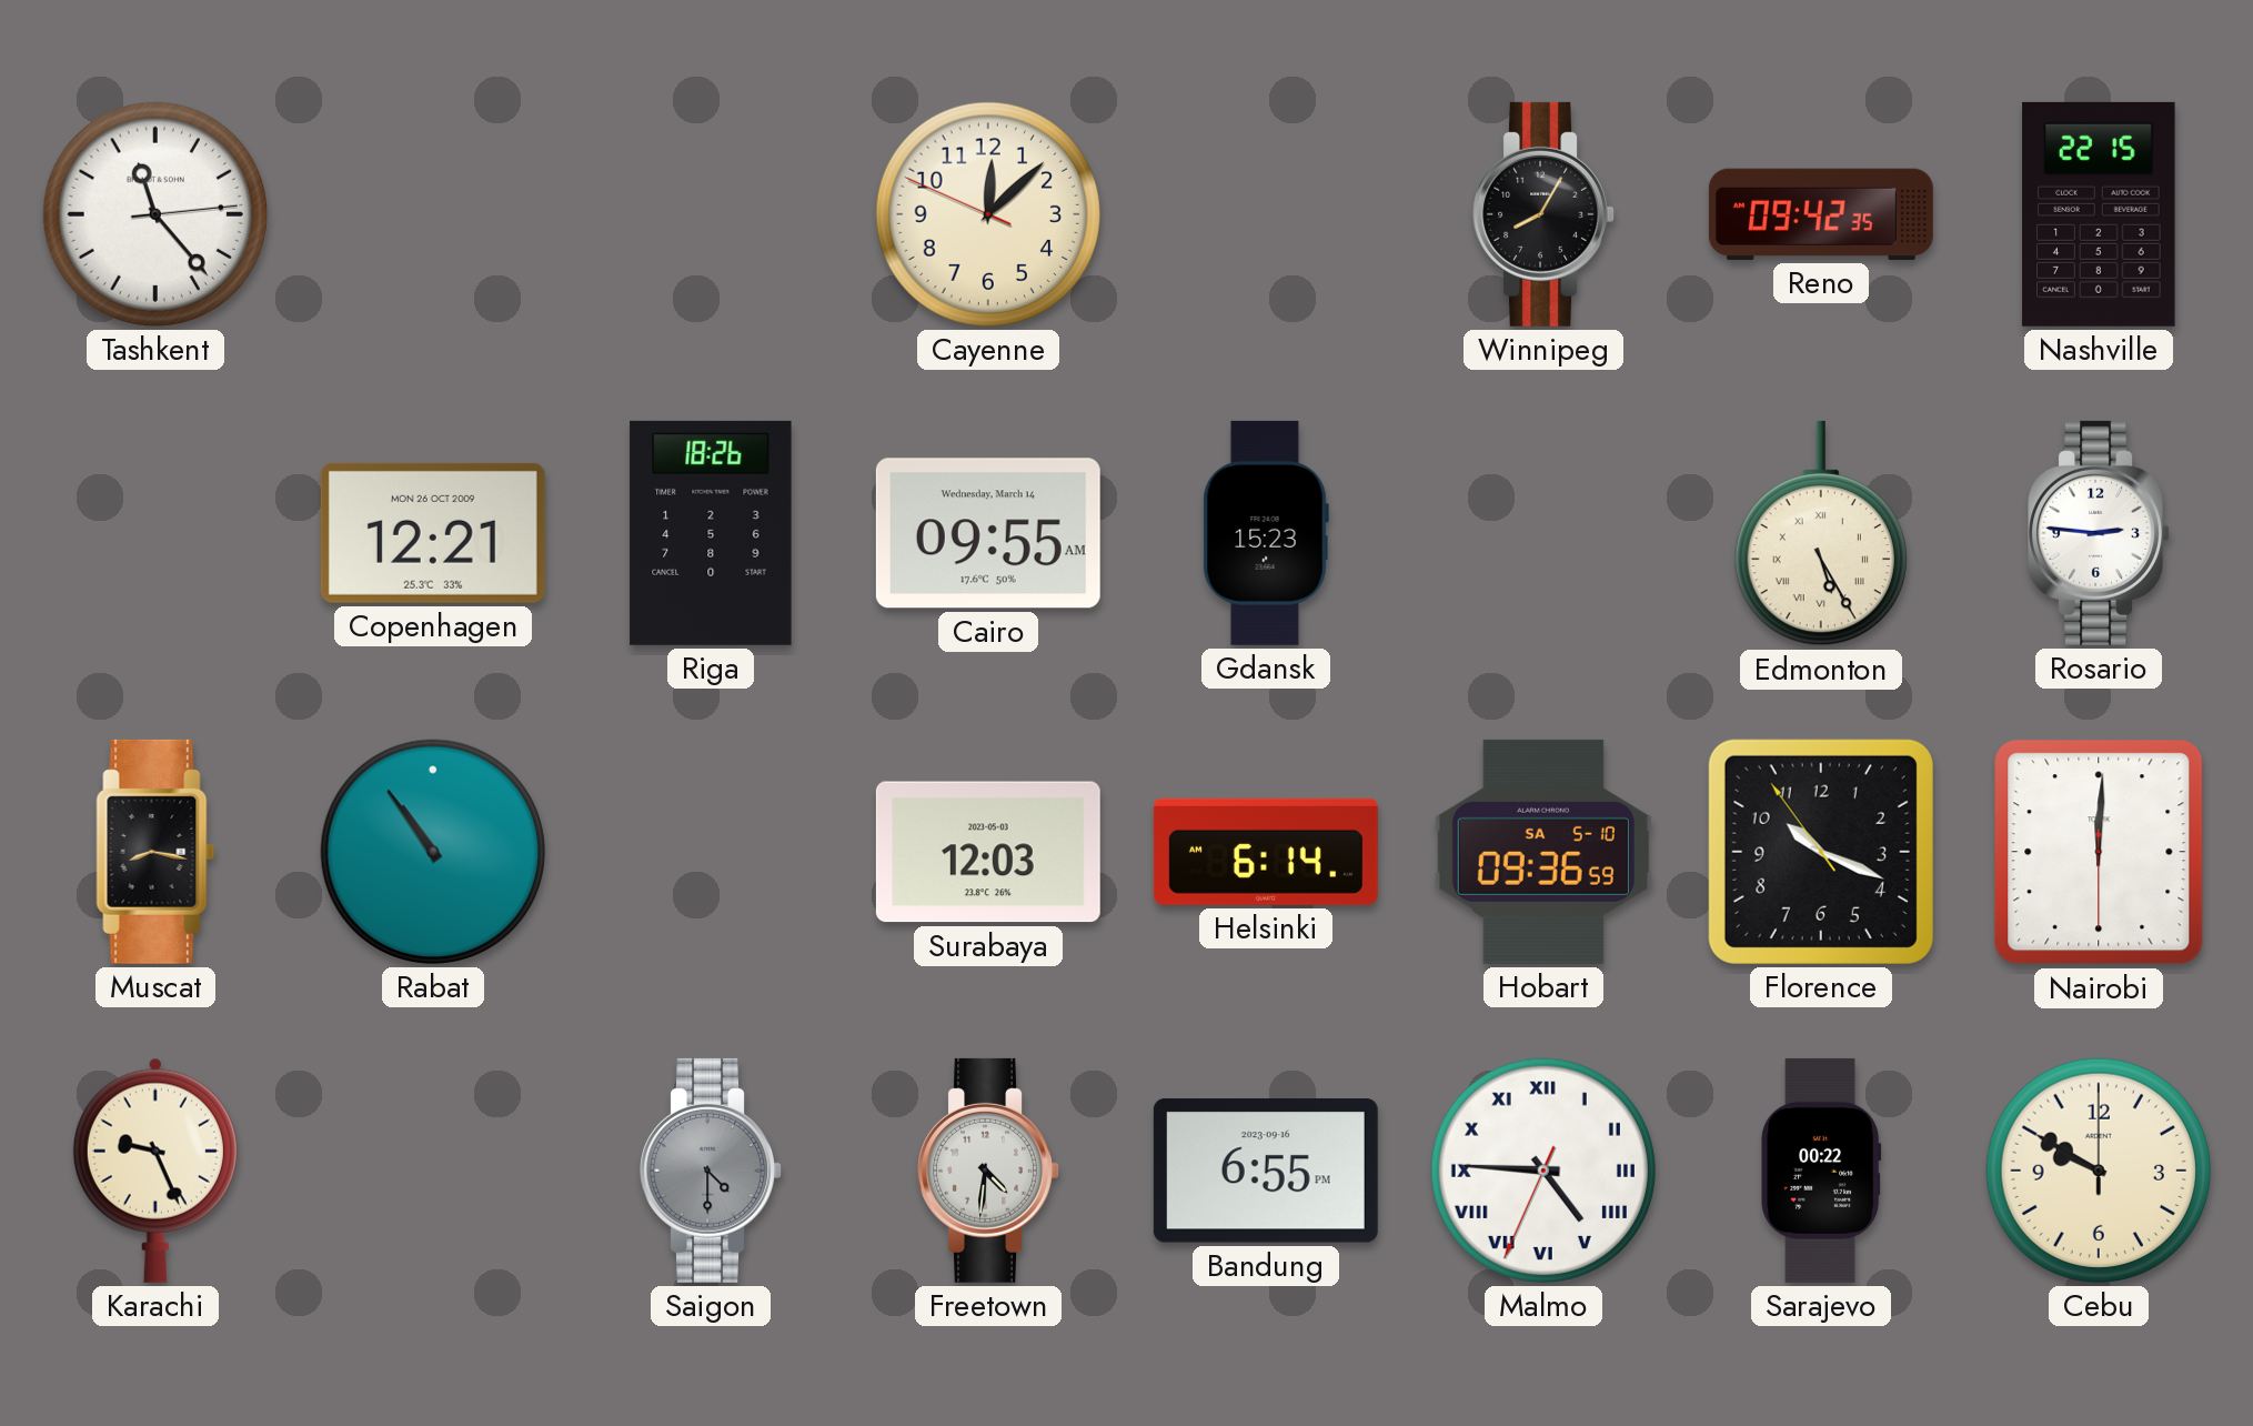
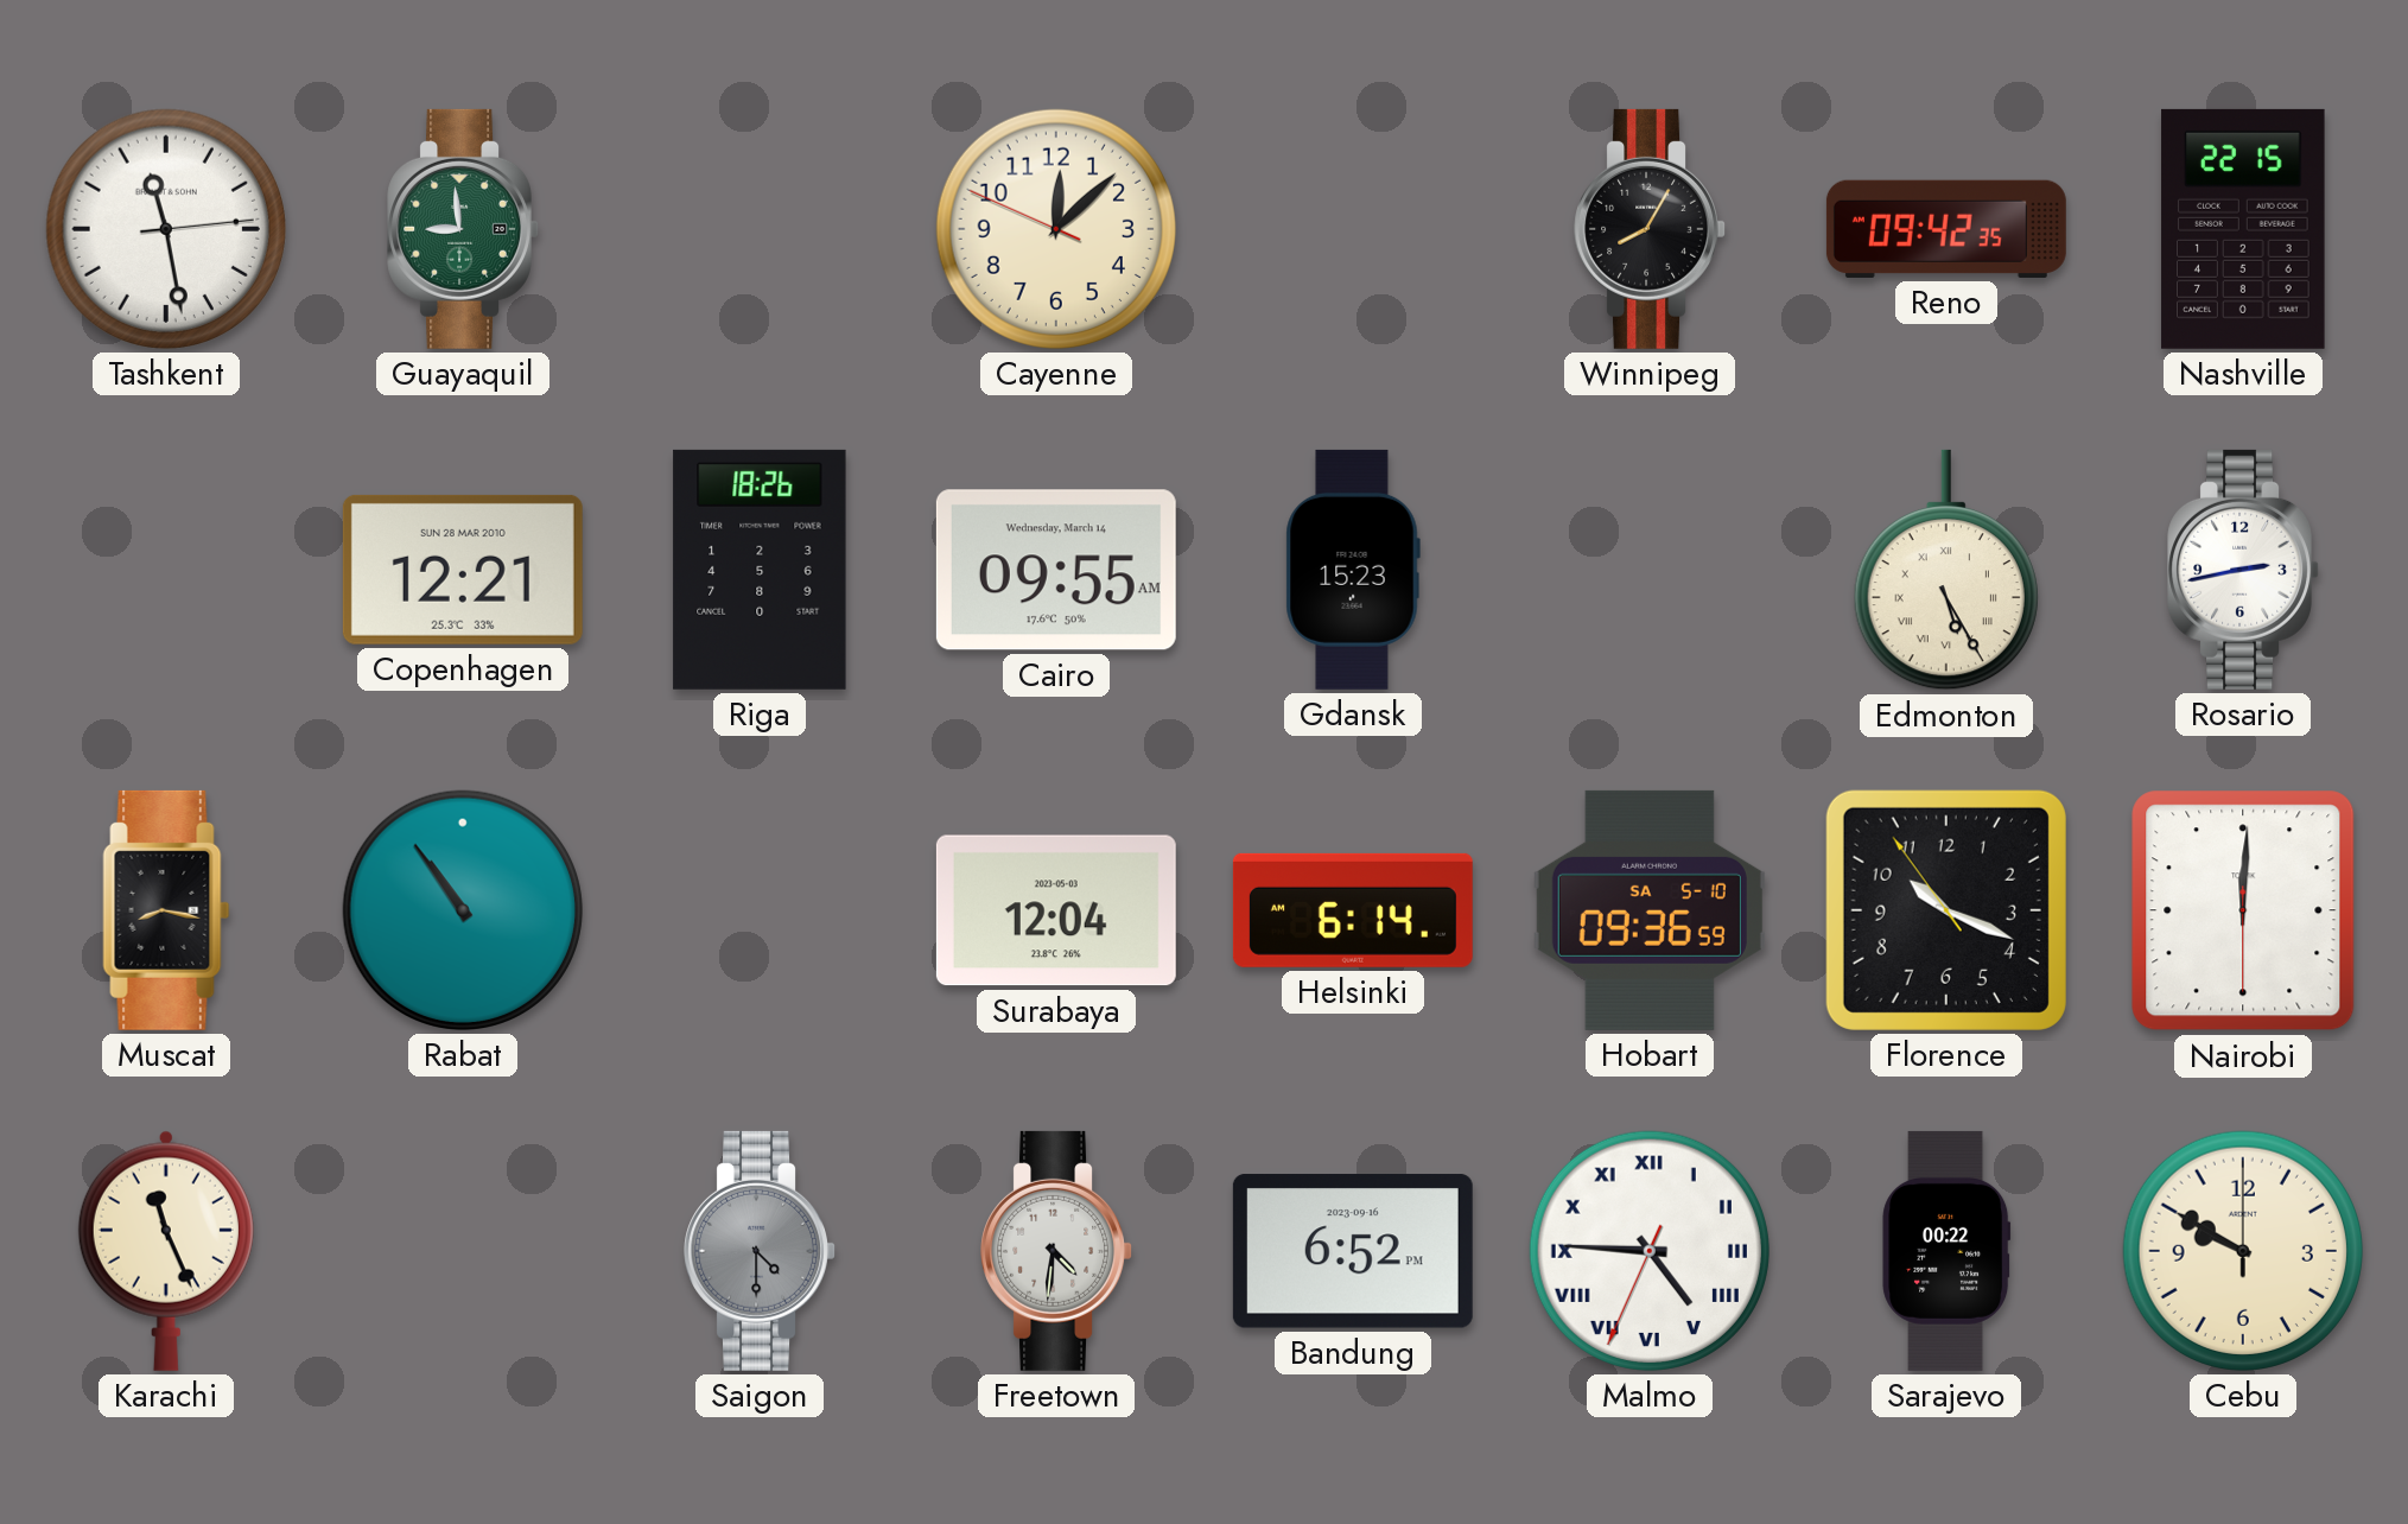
Tashkent: 11:23 -> 11:28
Guayaquil: none -> 8:59
Copenhagen date: MON 26 OCT 2009 -> SUN 28 MAR 2010
Rosario: 2:46 -> 2:43
Surabaya: 12:03 -> 12:04
Karachi: 9:26 -> 11:26
Bandung: 6:55 -> 6:52
